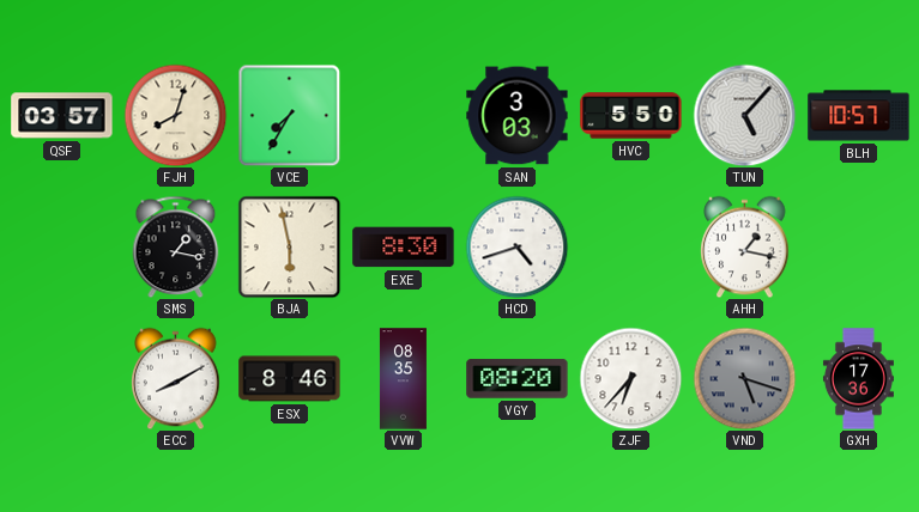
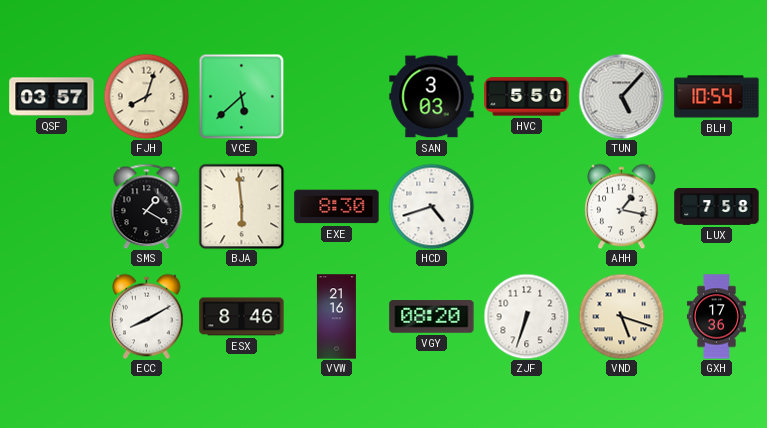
VCE: 7:35 -> 5:38
BLH: 10:57 -> 10:54
SMS: 1:17 -> 1:20
BJA: 5:58 -> 5:59
LUX: none -> 7:58
VVW: 08:35 -> 21:16
ZJF: 6:37 -> 6:33
VND dial: grey -> cream
